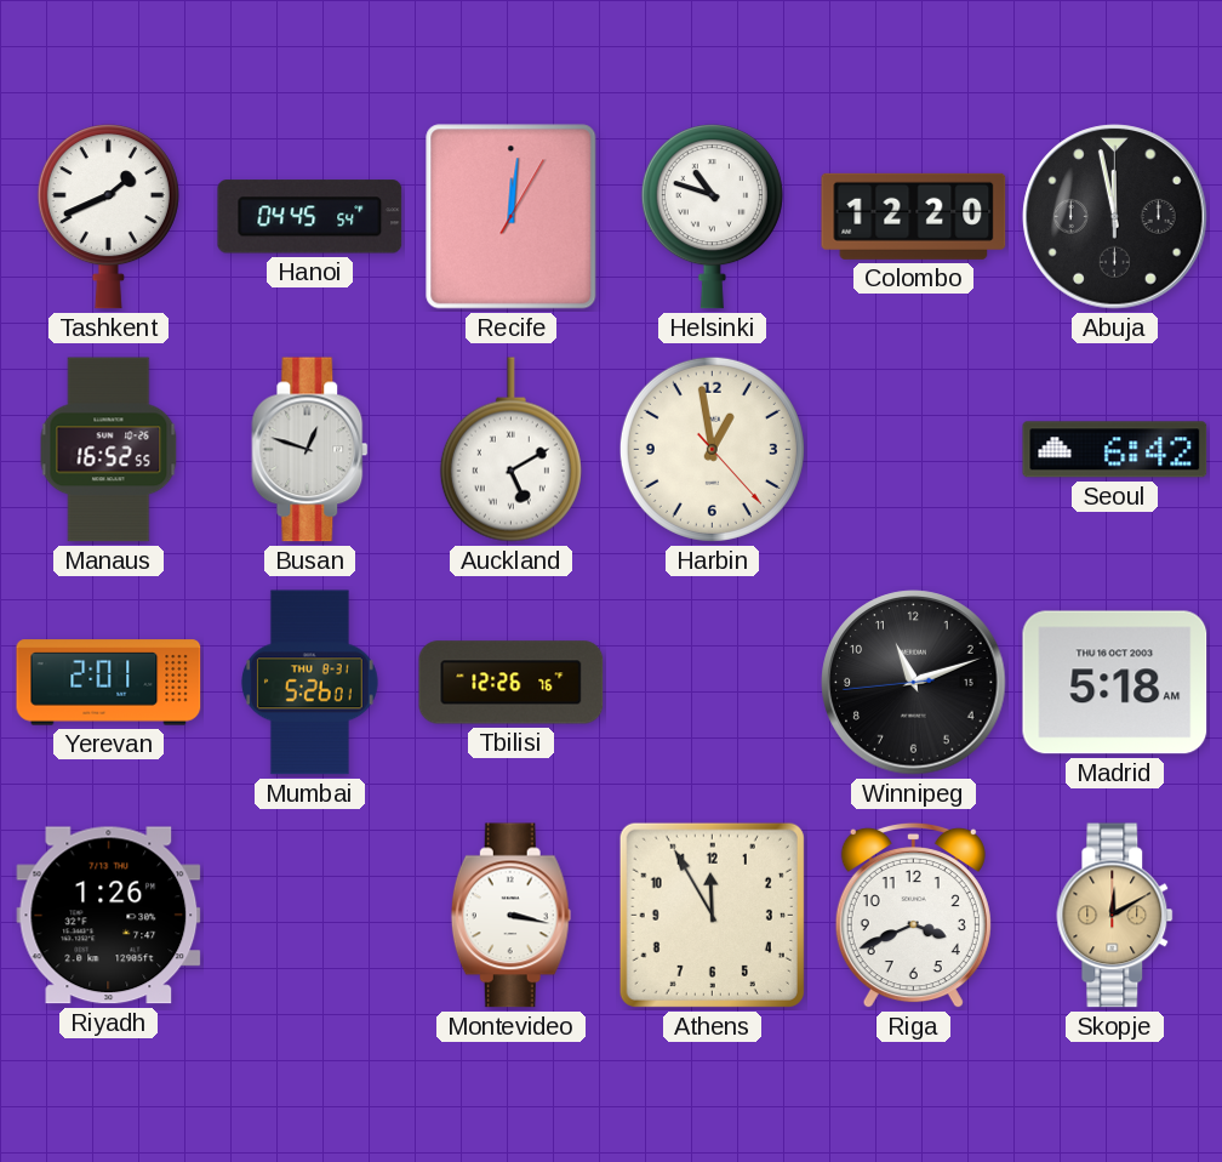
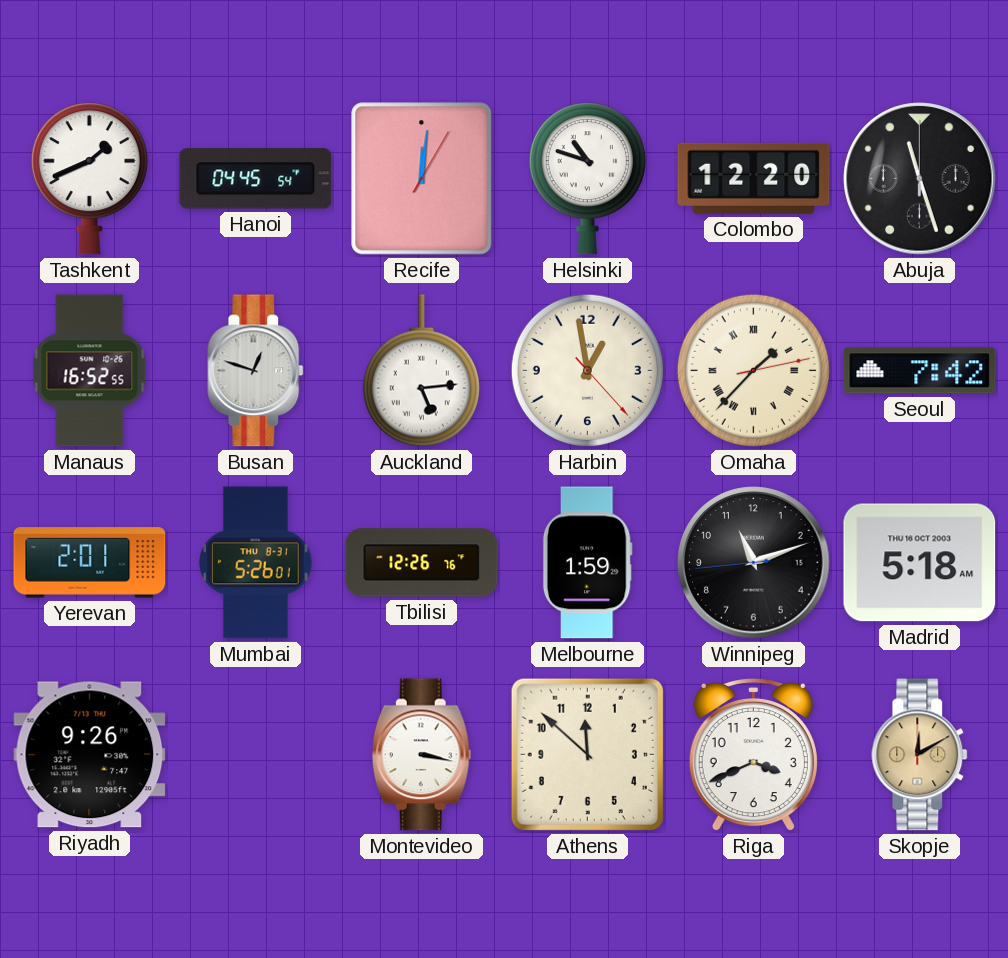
Abuja: 11:58 -> 11:27
Auckland: 5:10 -> 5:14
Omaha: none -> 1:37
Seoul: 6:42 -> 7:42
Melbourne: none -> 1:59
Riyadh: 1:26 -> 9:26
Athens: 11:55 -> 11:52
